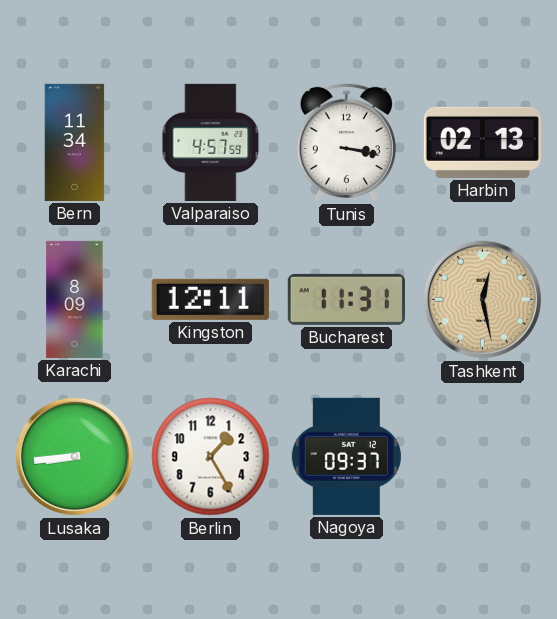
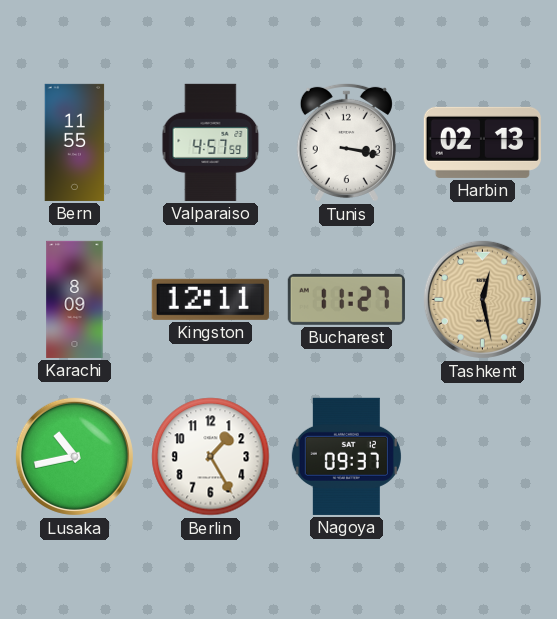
Bern: 11:34 -> 11:55
Bucharest: 11:31 -> 11:27
Lusaka: 8:44 -> 10:43
